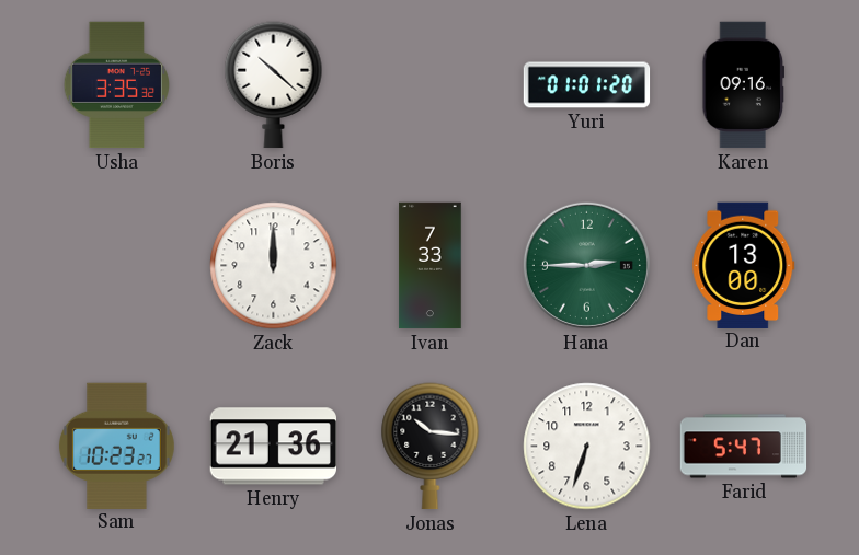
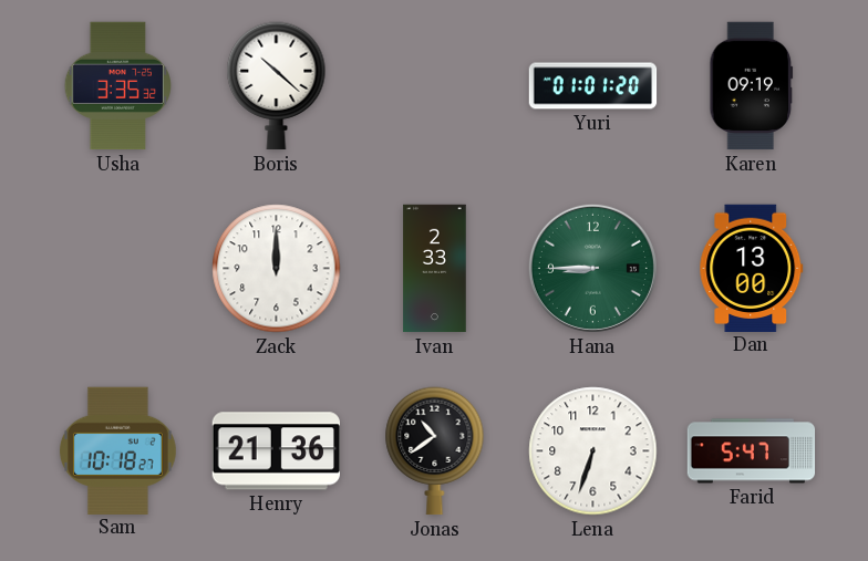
Karen: 09:16 -> 09:19
Ivan: 7:33 -> 2:33
Hana: 2:45 -> 8:45
Sam: 10:23 -> 10:18
Jonas: 10:16 -> 10:39
